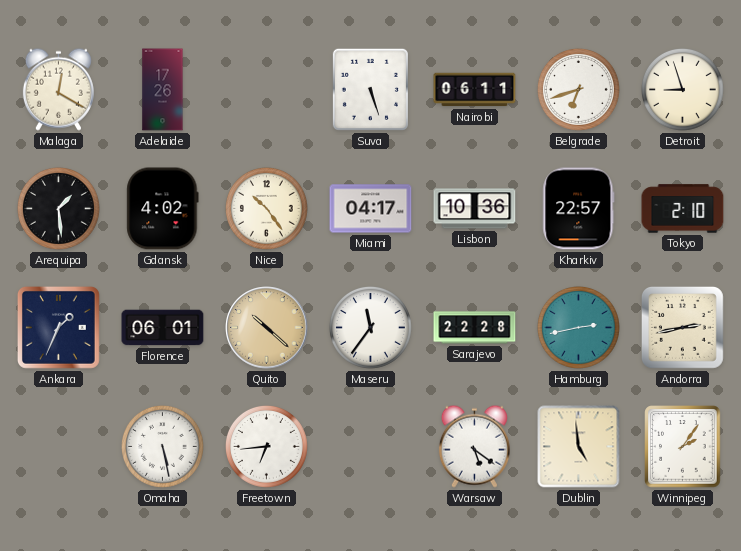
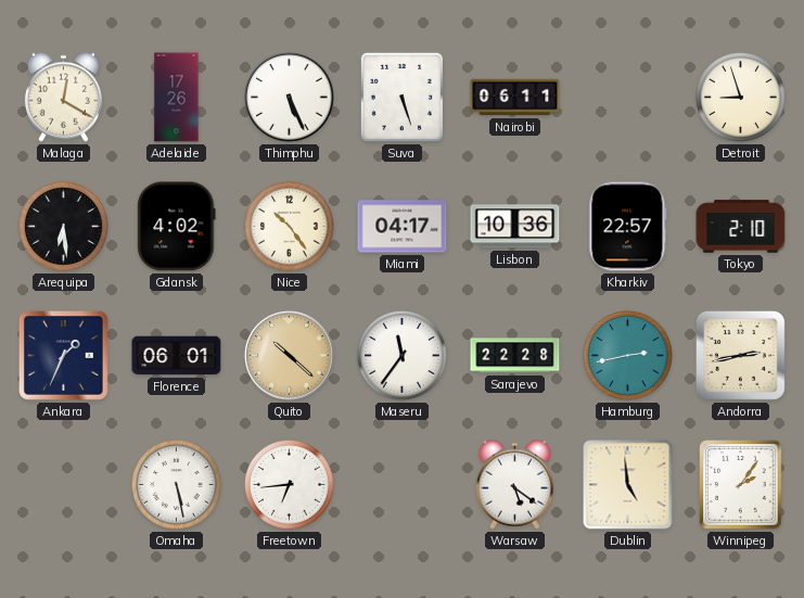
Thimphu: none -> 5:26
Belgrade: 6:42 -> none
Arequipa: 1:29 -> 6:29
